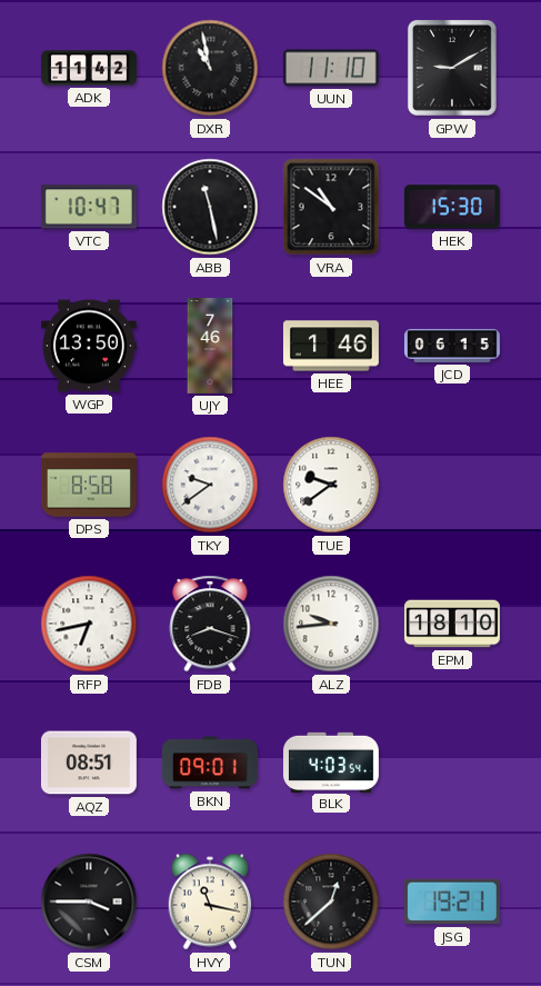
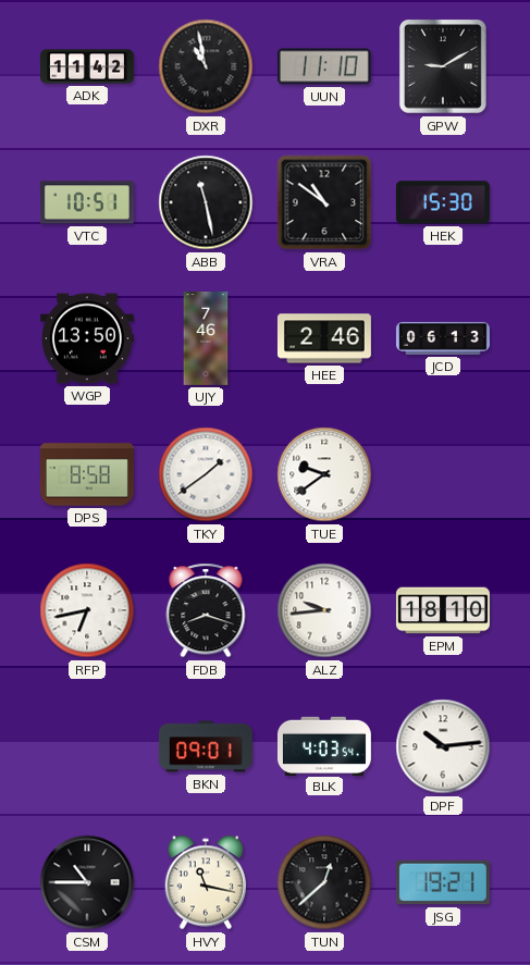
VTC: 10:47 -> 10:51
HEE: 1:46 -> 2:46
JCD: 06:15 -> 06:13
TKY: 9:39 -> 1:39
AQZ: 08:51 -> none
DPF: none -> 10:14
CSM: 3:45 -> 10:45
